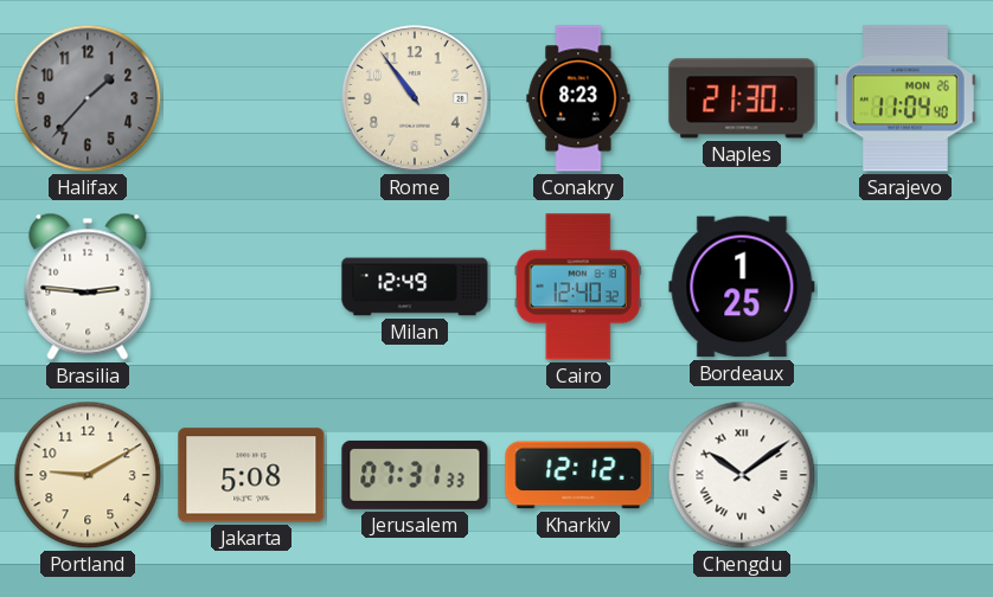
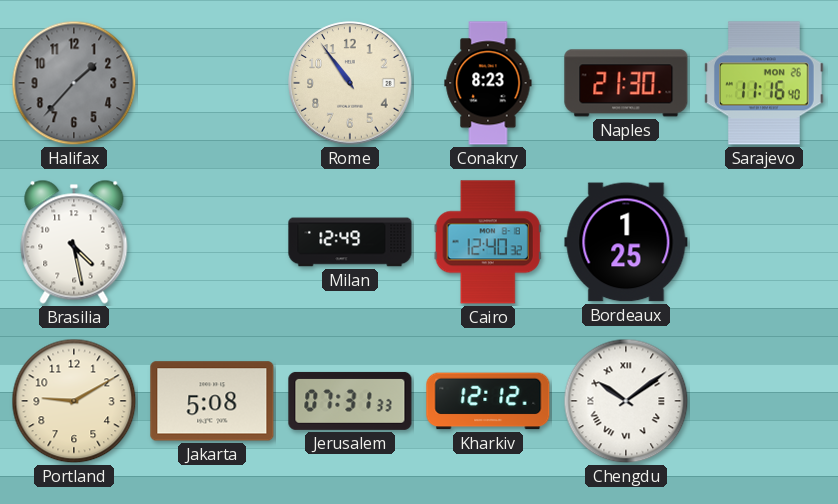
Sarajevo: 11:04 -> 11:16
Brasilia: 2:46 -> 4:28
